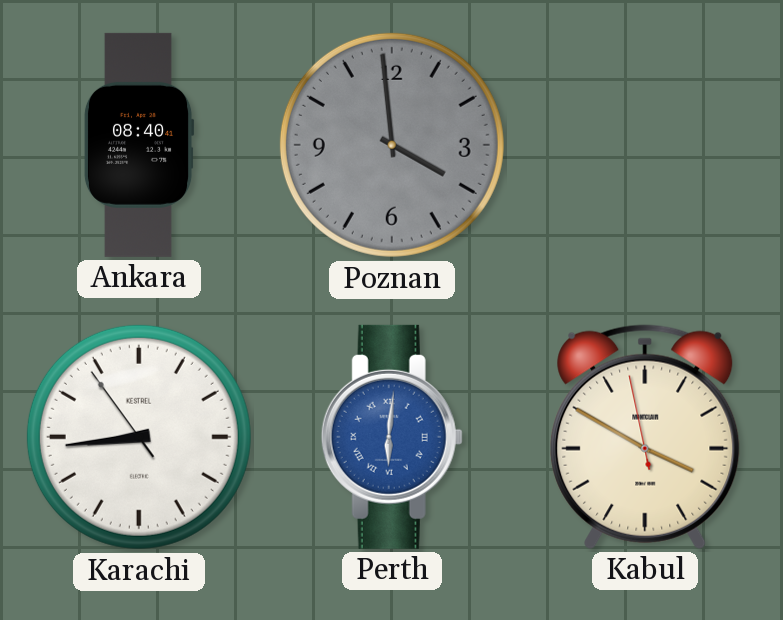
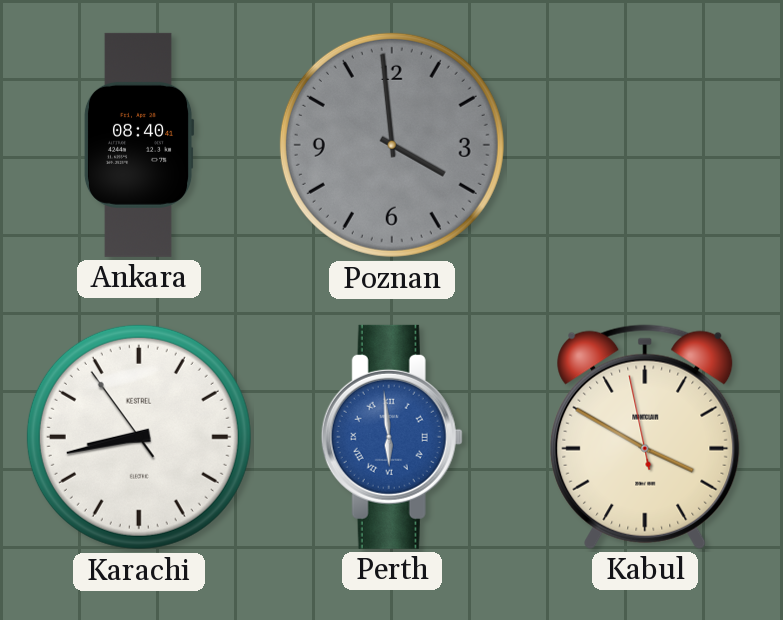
Karachi: 8:43 -> 8:42
Perth: 6:01 -> 5:59
